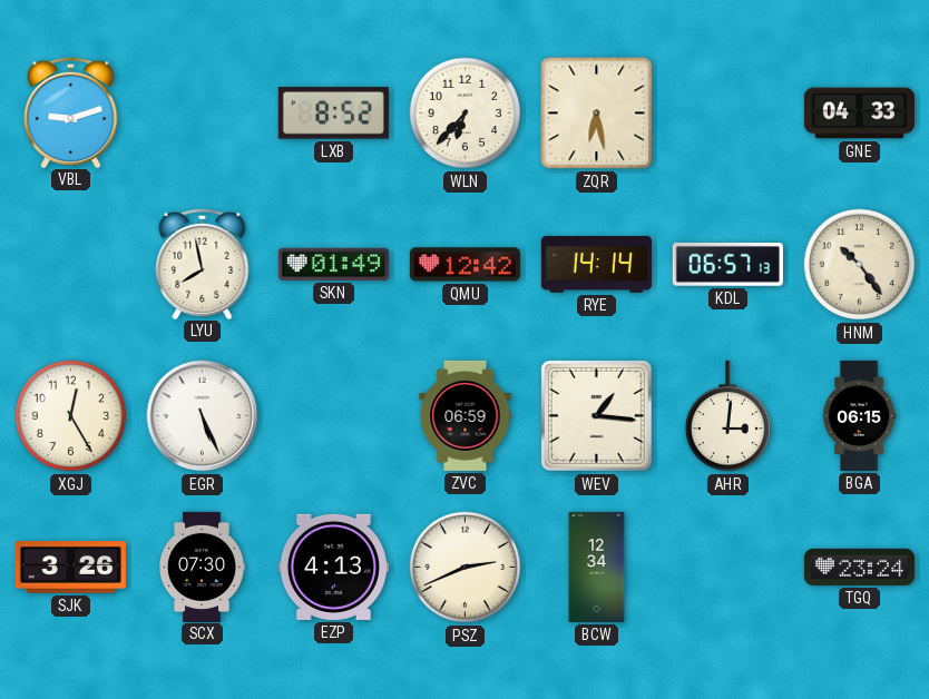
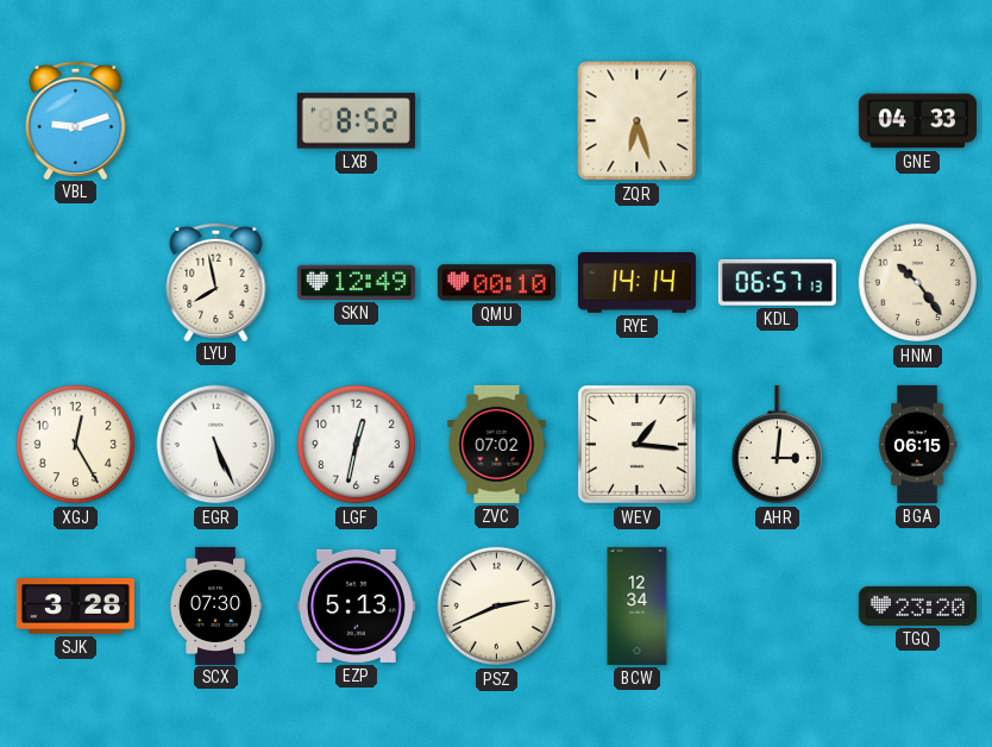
WLN: 6:37 -> none
ZQR: 6:28 -> 6:27
SKN: 01:49 -> 12:49
QMU: 12:42 -> 00:10
LGF: none -> 12:32
ZVC: 06:59 -> 07:02
SJK: 3:26 -> 3:28
EZP: 4:13 -> 5:13
TGQ: 23:24 -> 23:20
